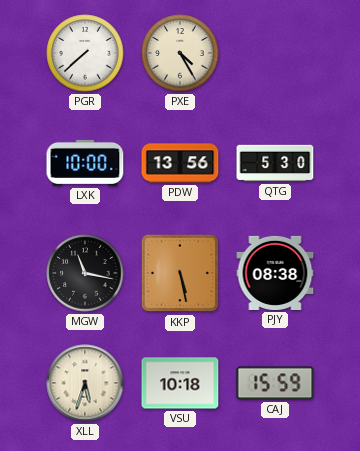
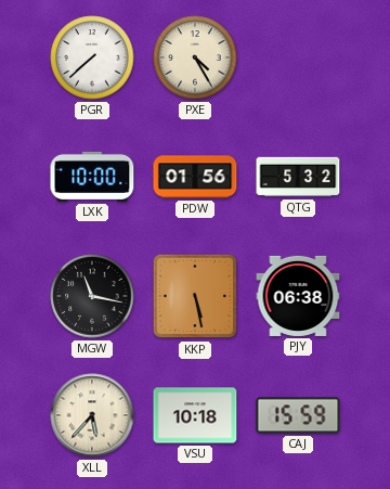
PDW: 13:56 -> 01:56
QTG: 5:30 -> 5:32
PJY: 08:38 -> 06:38
XLL: 5:33 -> 5:37
